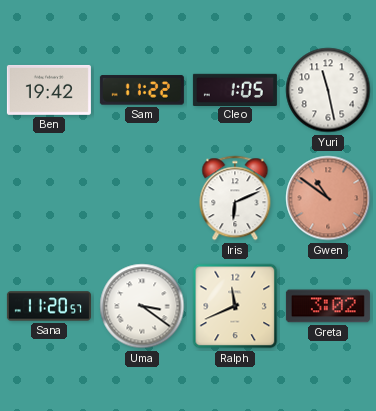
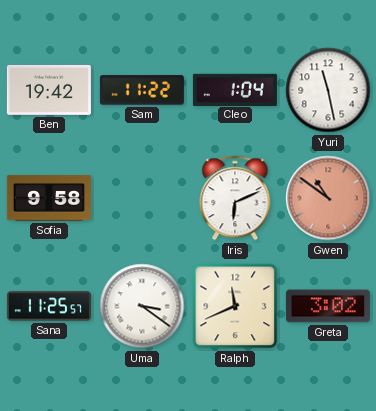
Cleo: 1:05 -> 1:04
Sofia: none -> 9:58
Sana: 11:20 -> 11:25
